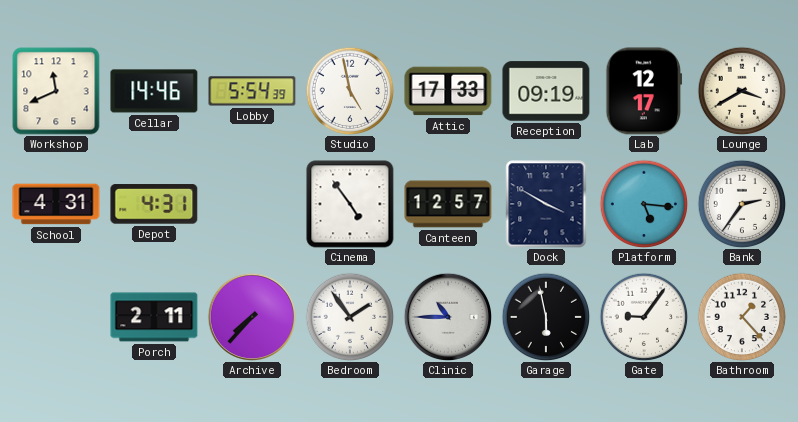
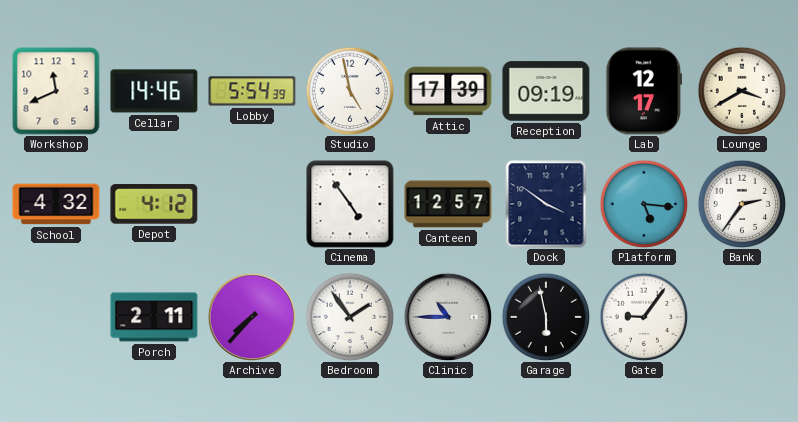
Attic: 17:33 -> 17:39
School: 4:31 -> 4:32
Depot: 4:31 -> 4:12
Dock: 3:50 -> 3:51
Bathroom: 1:23 -> none
